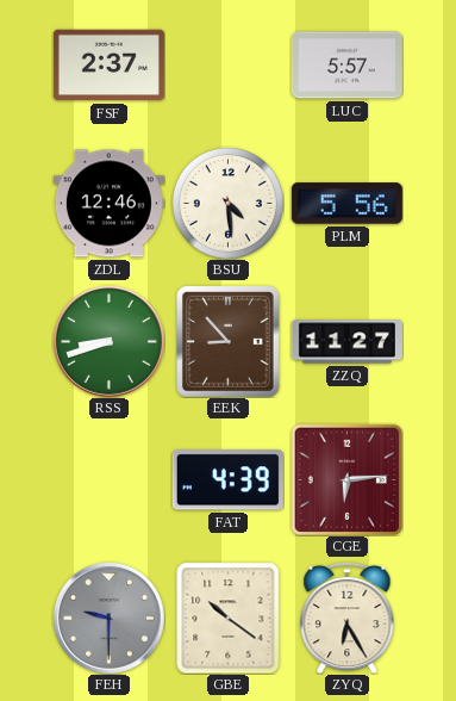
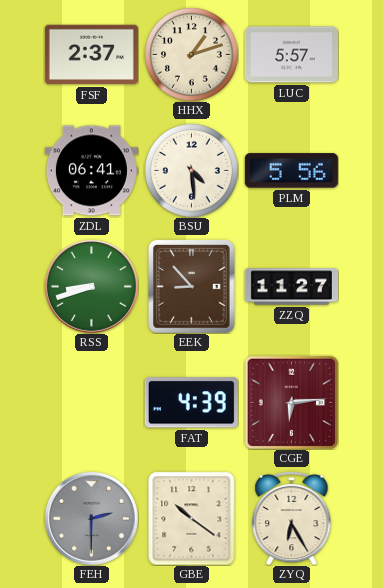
HHX: none -> 1:12
ZDL: 12:46 -> 06:41
FEH: 9:30 -> 2:30
